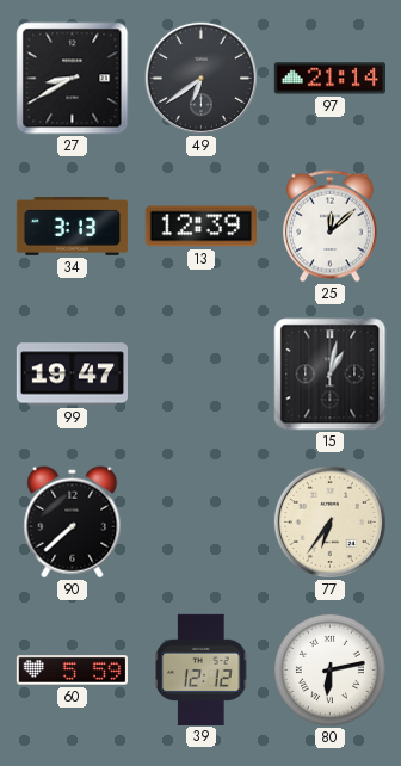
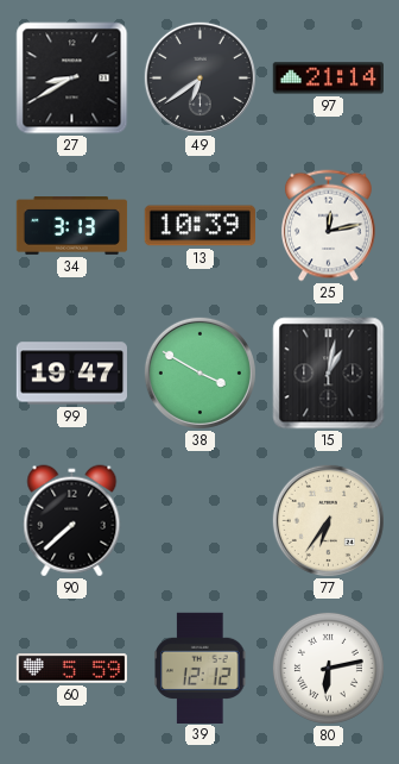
13: 12:39 -> 10:39
25: 12:08 -> 12:13
38: none -> 3:50
